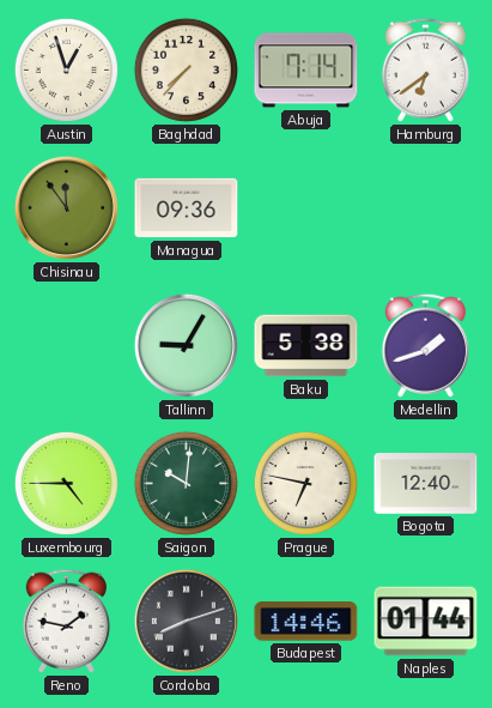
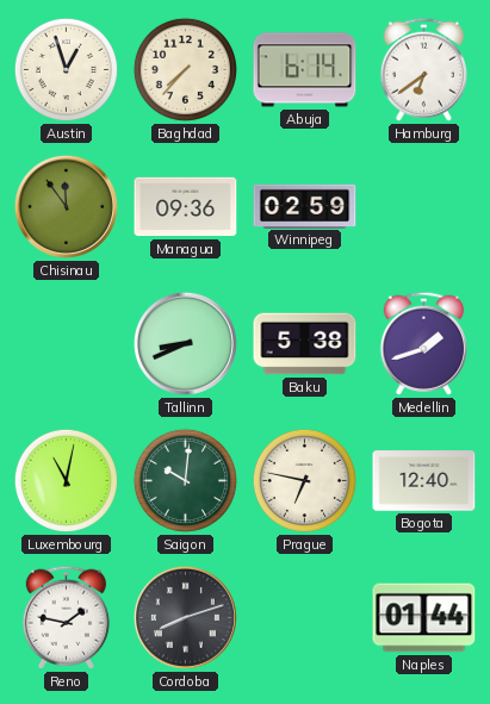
Abuja: 7:14 -> 6:14
Winnipeg: none -> 02:59
Tallinn: 9:05 -> 8:41
Luxembourg: 4:45 -> 11:02
Budapest: 14:46 -> none
